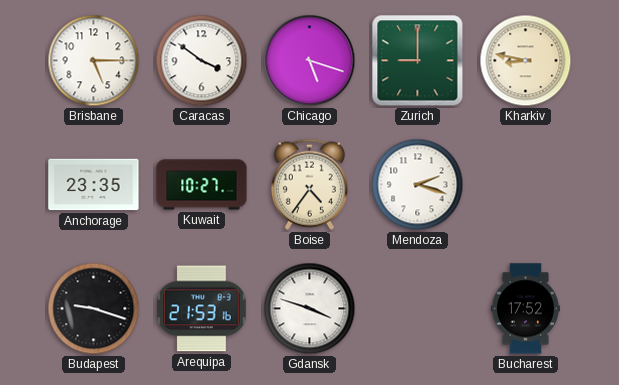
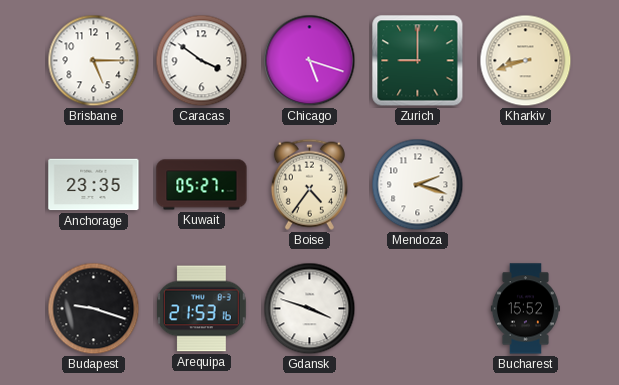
Kharkiv: 8:47 -> 8:42
Kuwait: 10:27 -> 05:27
Bucharest: 17:52 -> 15:52
